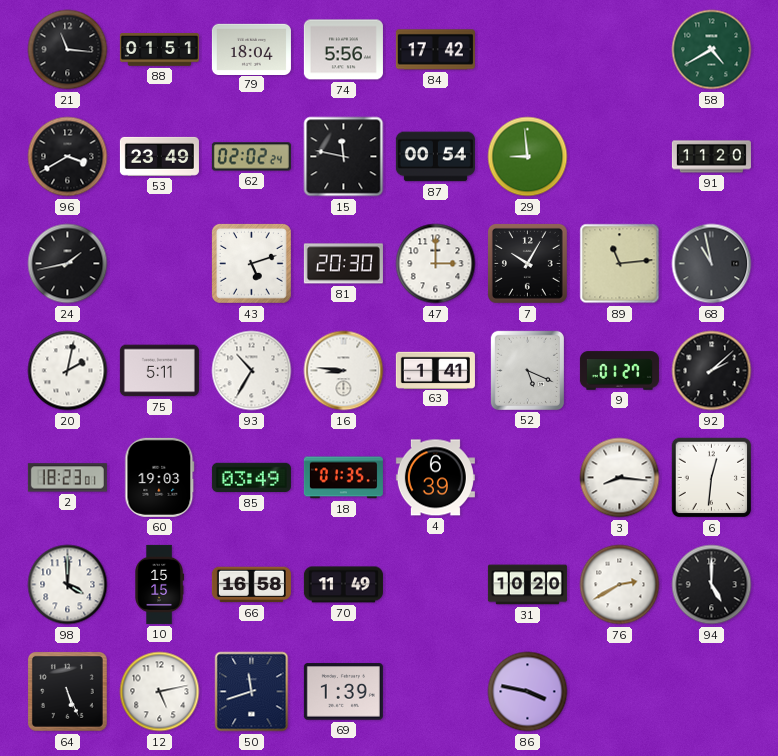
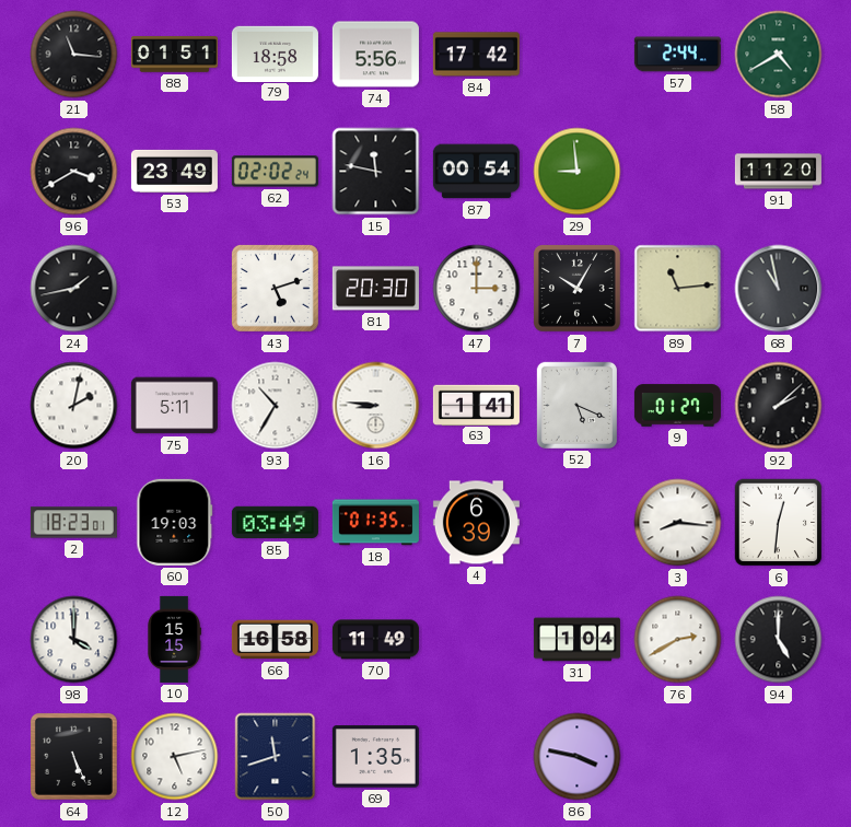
79: 18:04 -> 18:58
57: none -> 2:44
31: 10:20 -> 1:04
69: 1:39 -> 1:35
